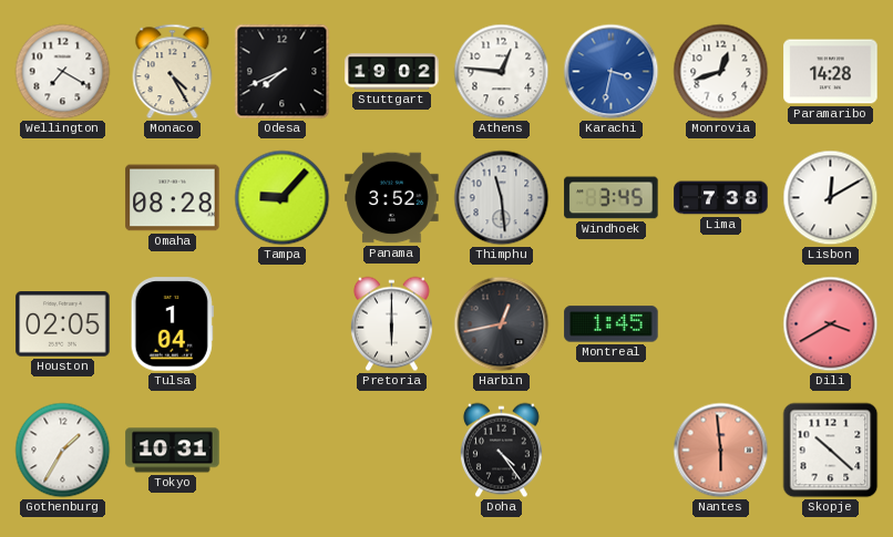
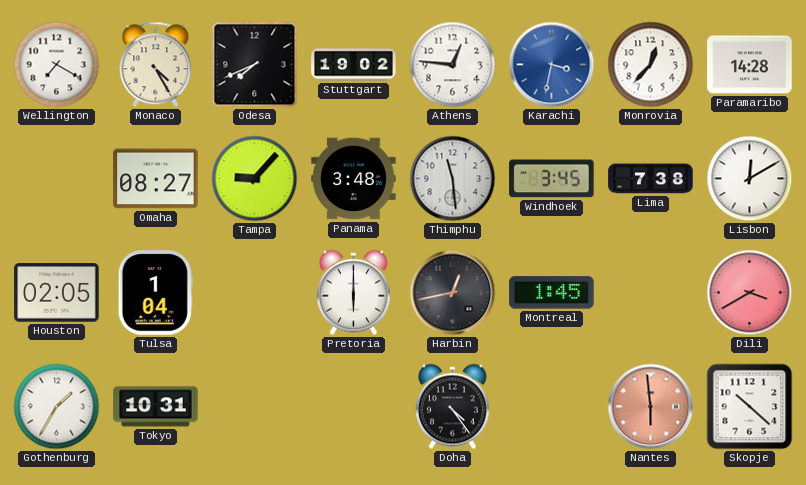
Monrovia: 12:42 -> 12:37
Omaha: 08:28 -> 08:27
Panama: 3:52 -> 3:48
